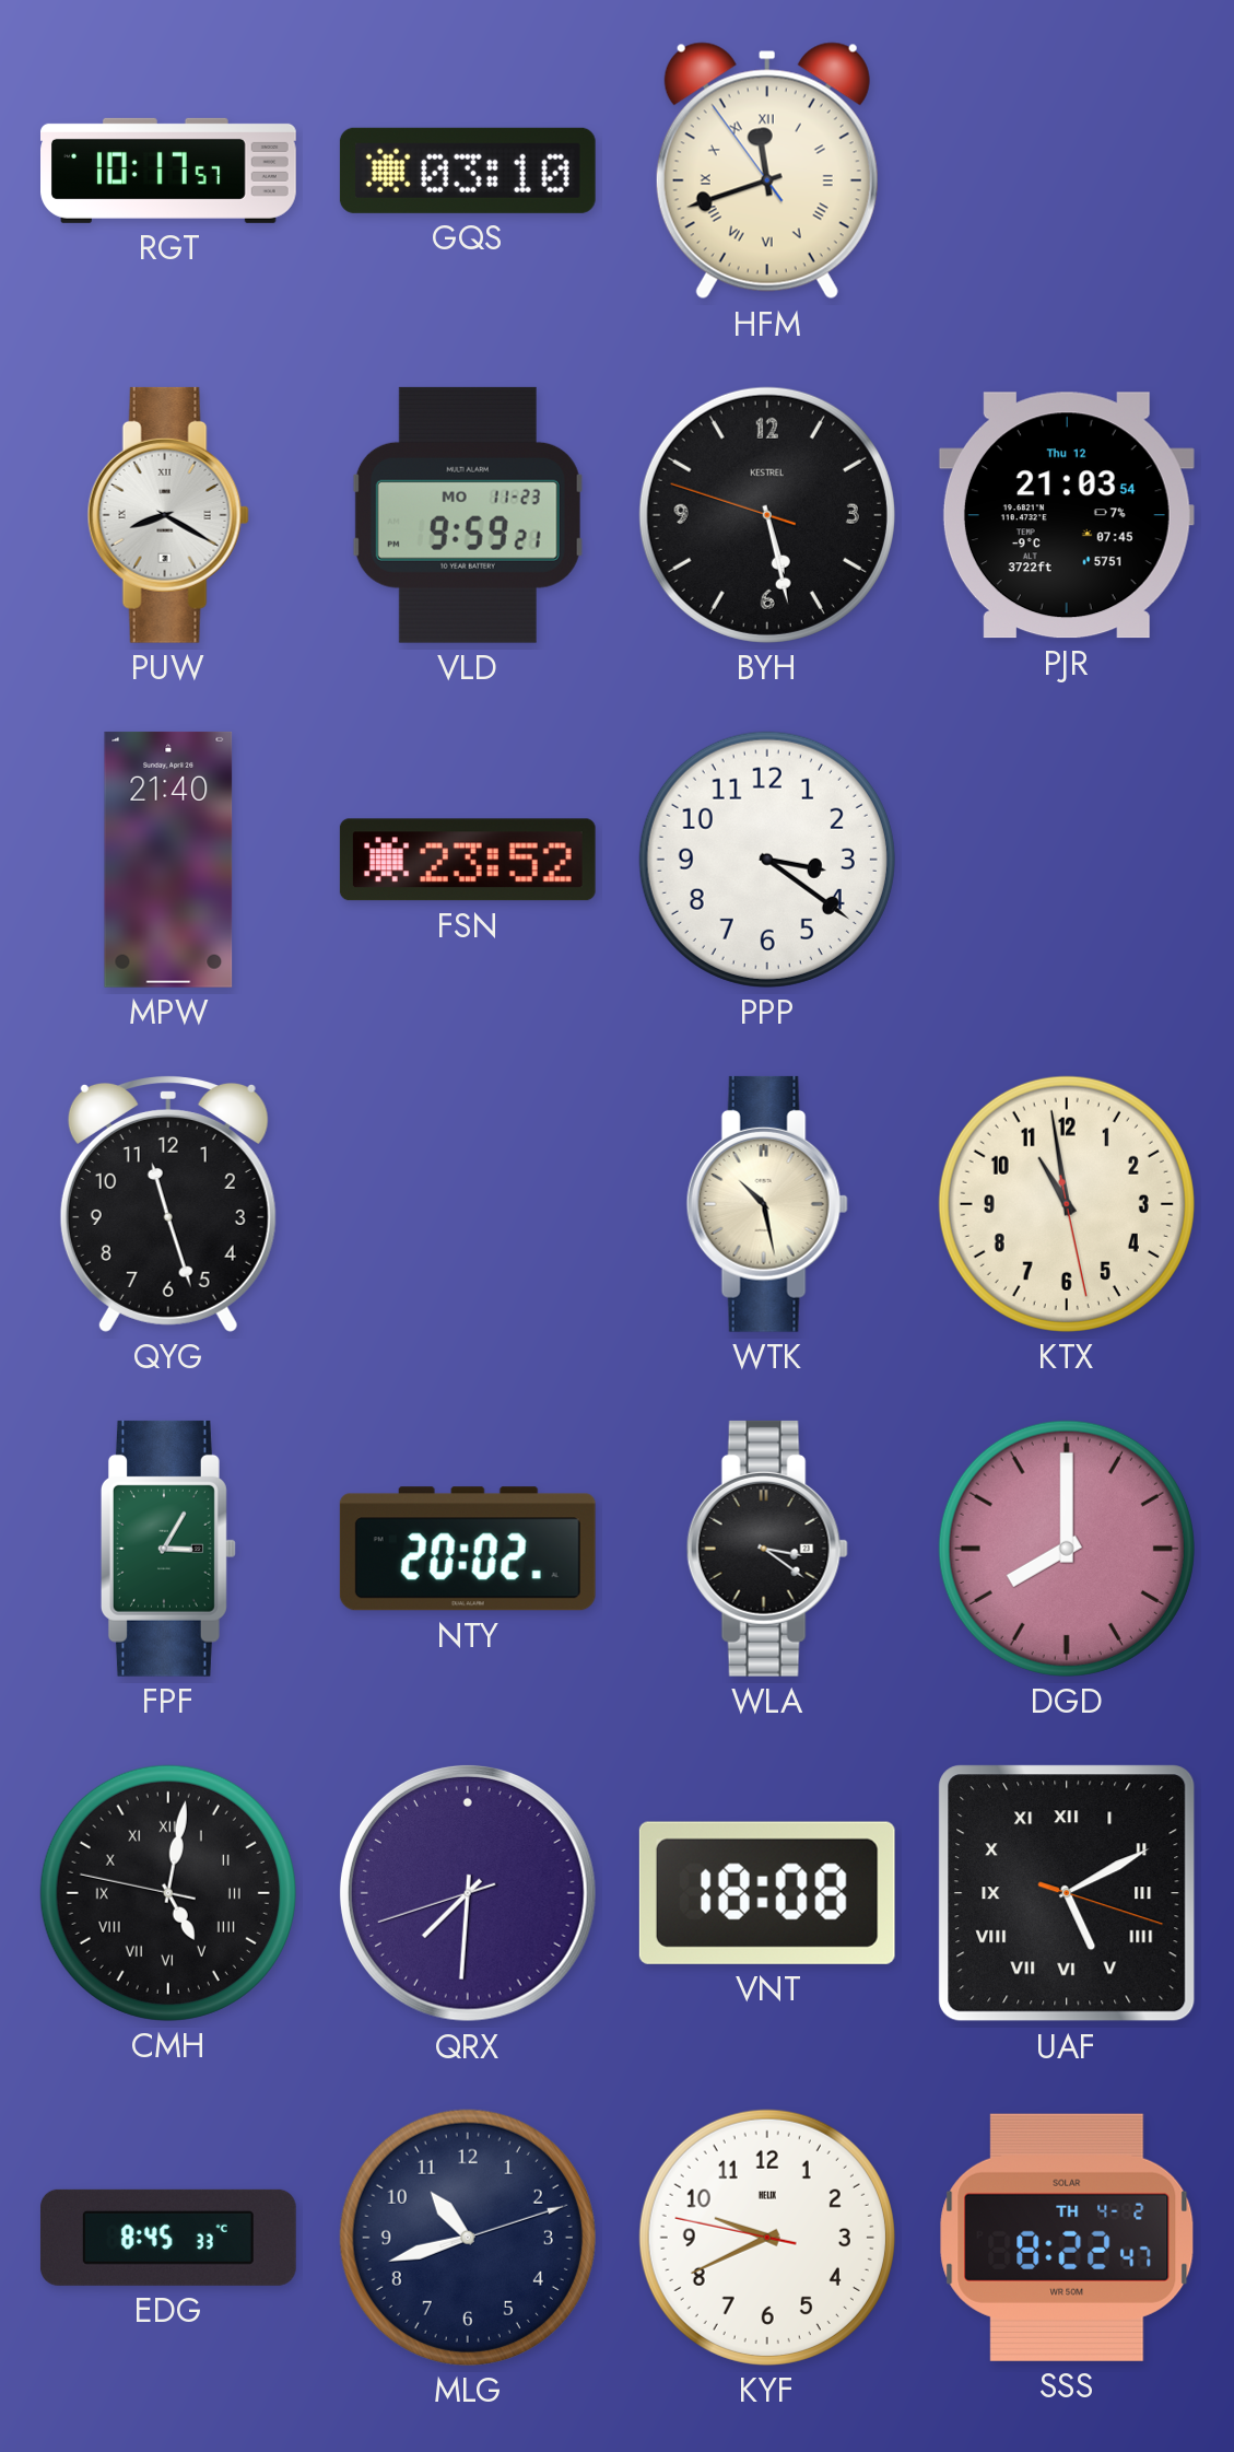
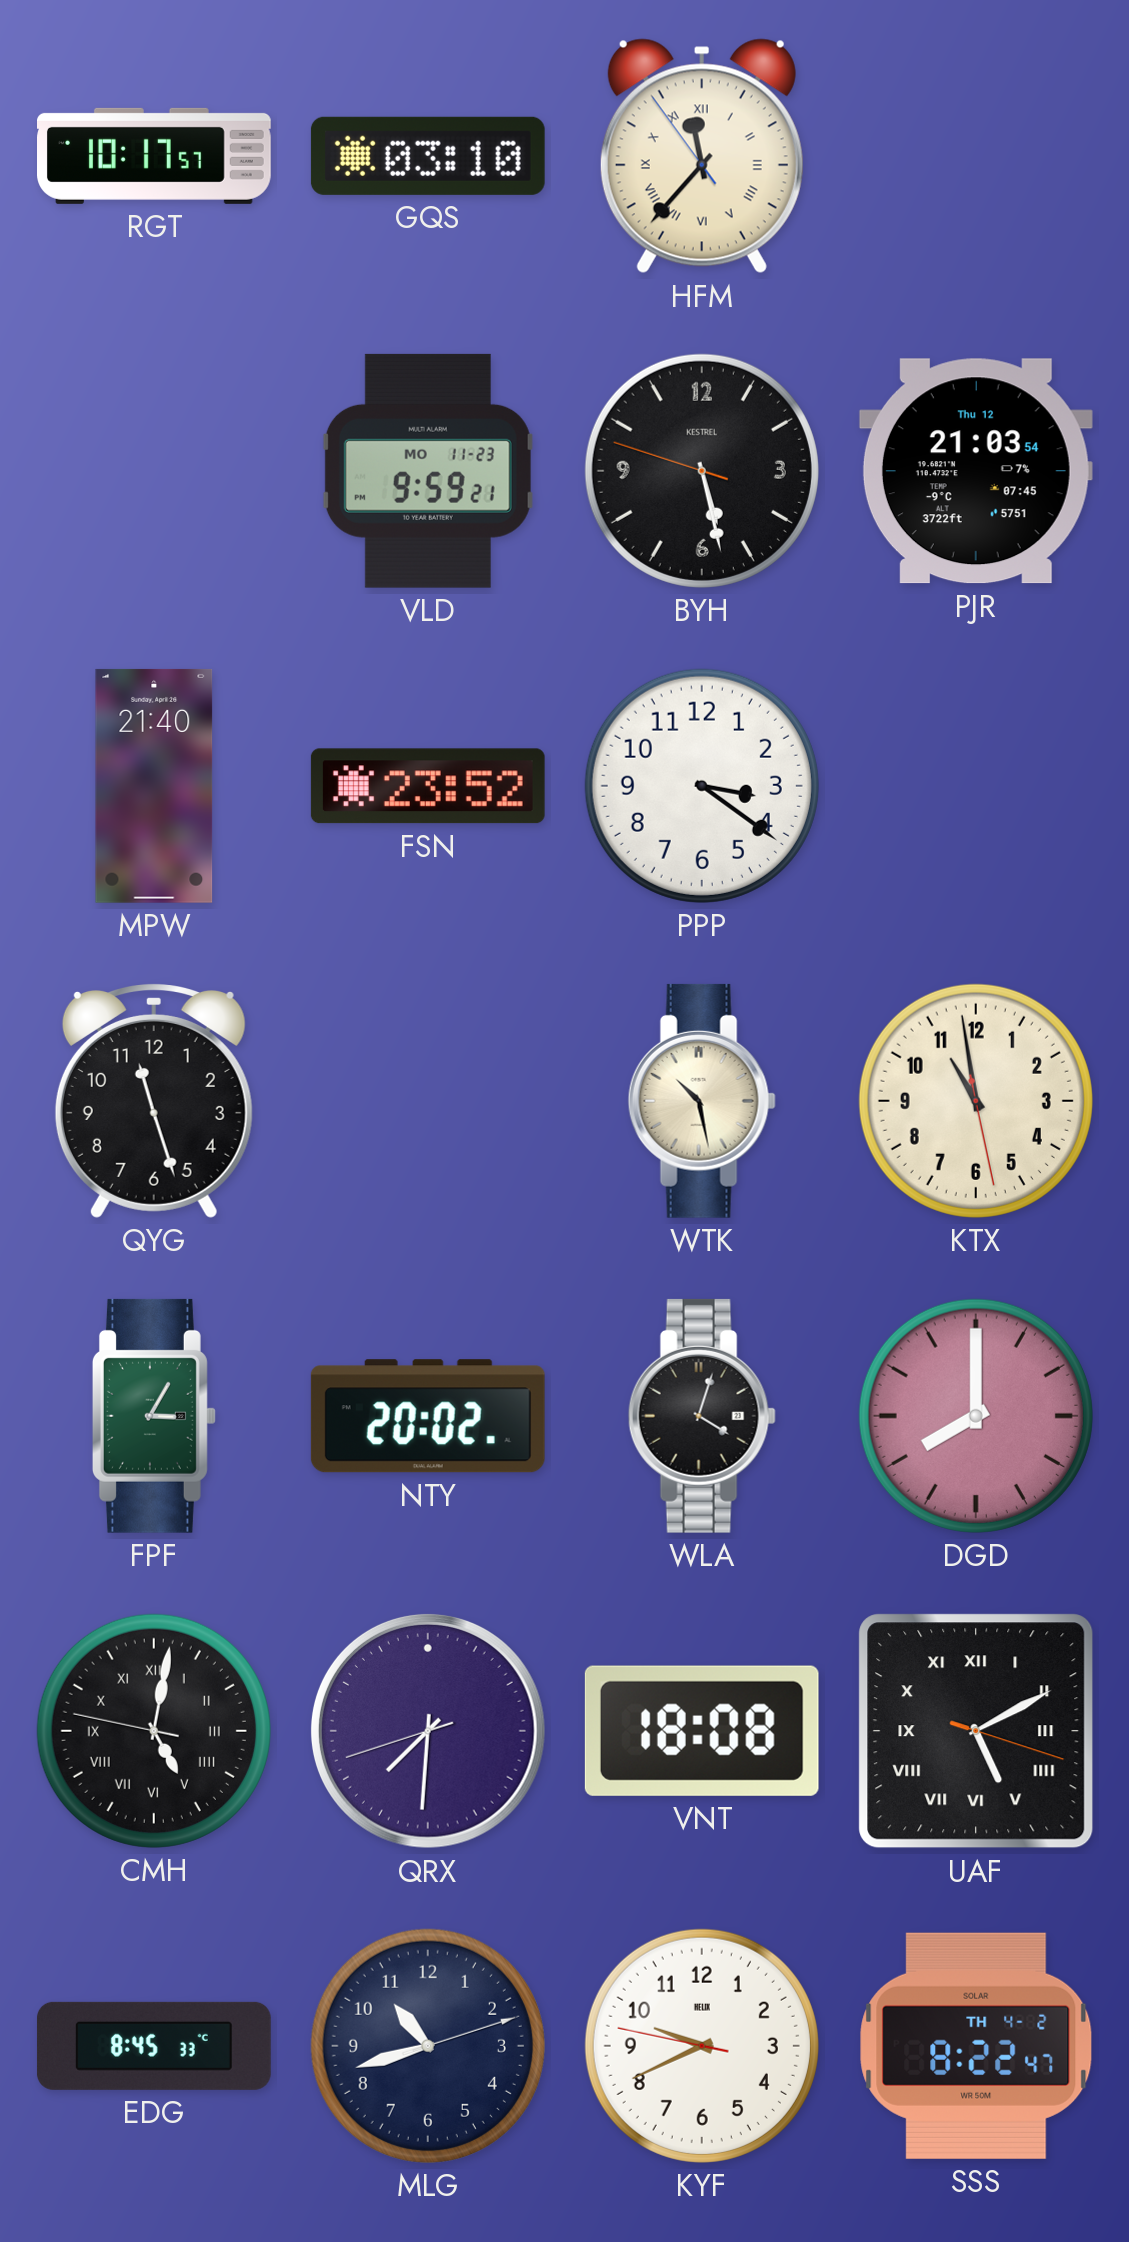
HFM: 11:41 -> 11:36
PUW: 8:20 -> none
WLA: 3:21 -> 4:03
